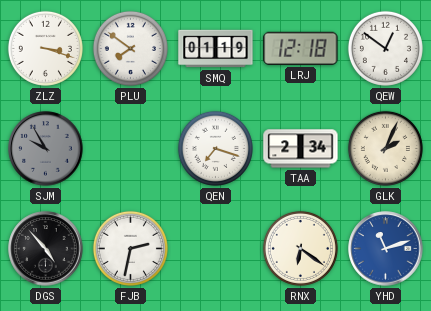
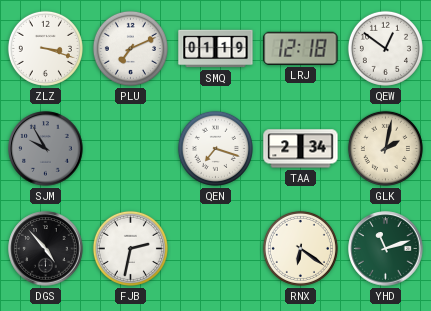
PLU: 7:51 -> 7:11
GLK: 2:04 -> 2:02
YHD dial: blue -> green
